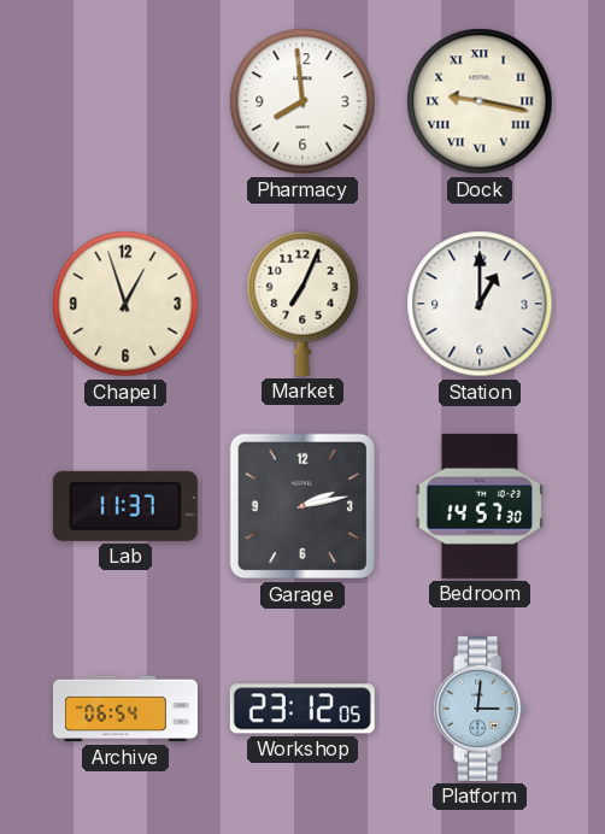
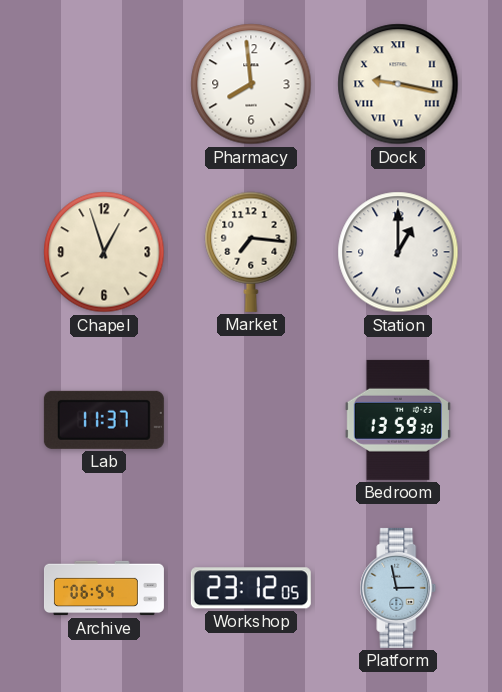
Market: 7:04 -> 7:16
Garage: 2:13 -> none
Bedroom: 14:57 -> 13:59
Platform: 3:01 -> 2:58
